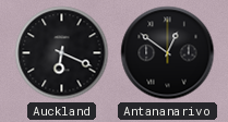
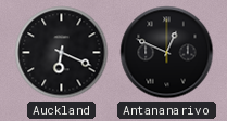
Antananarivo: 12:51 -> 12:49
